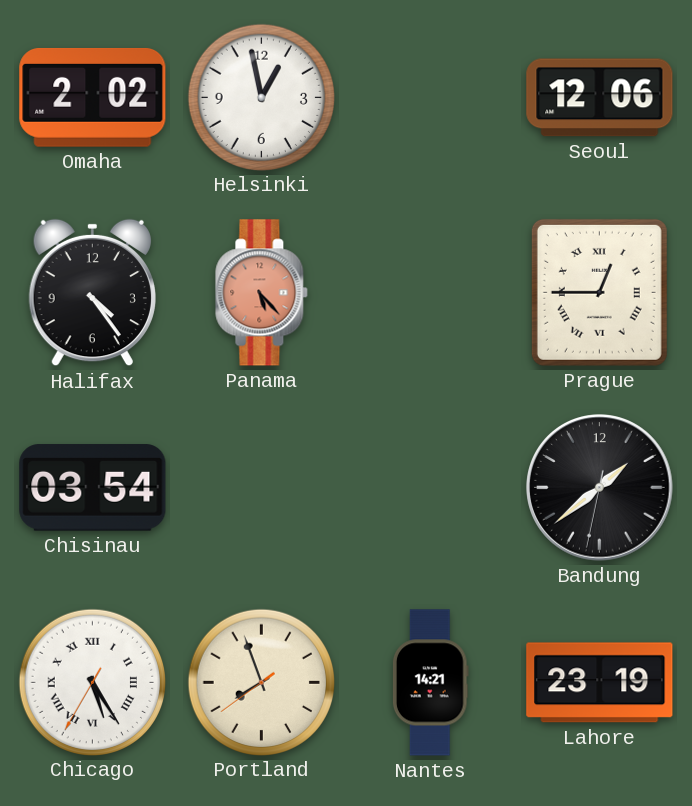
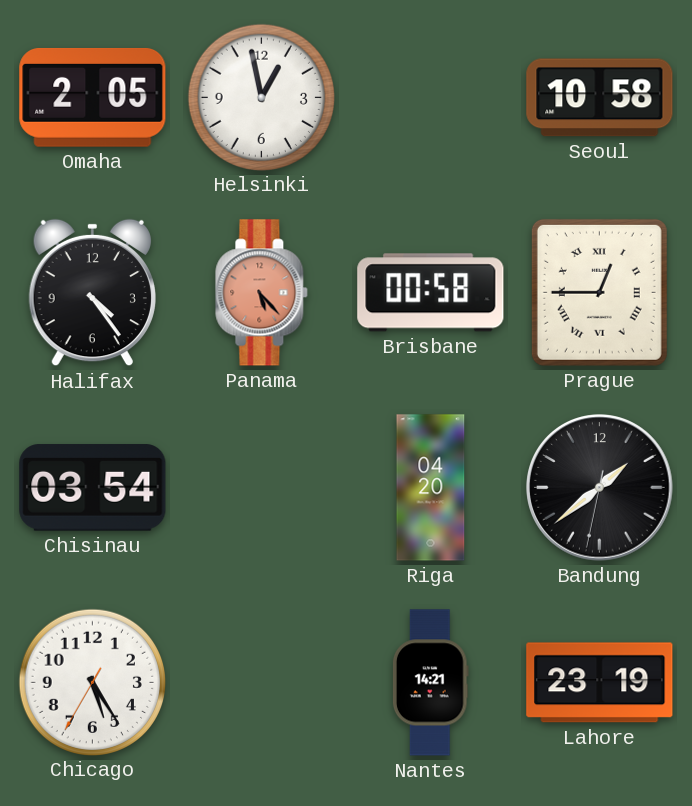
Omaha: 2:02 -> 2:05
Seoul: 12:06 -> 10:58
Brisbane: none -> 00:58
Riga: none -> 04:20
Chicago numerals: Roman -> Arabic
Portland: 7:56 -> none
